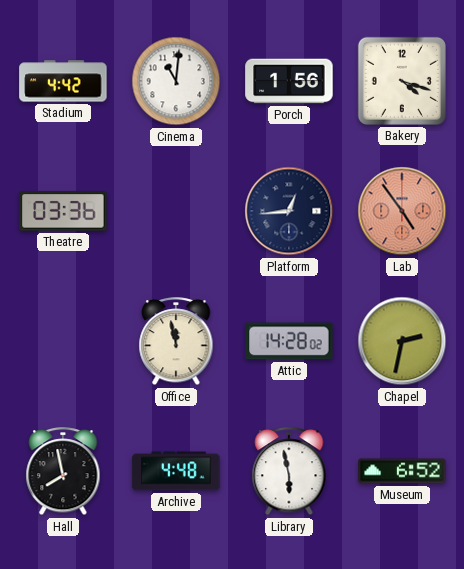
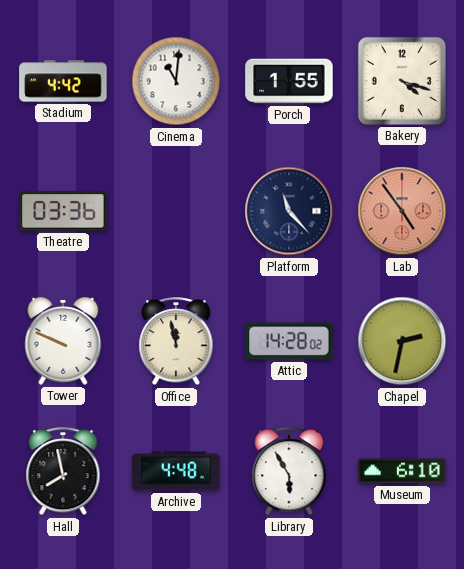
Porch: 1:56 -> 1:55
Platform: 12:44 -> 11:23
Tower: none -> 9:49
Library: 5:58 -> 5:55
Museum: 6:52 -> 6:10
